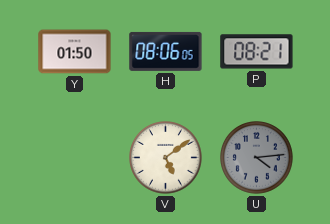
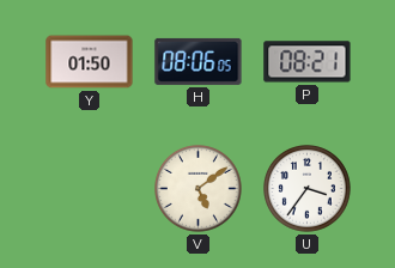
U: 4:14 -> 3:36
U dial: grey -> white
